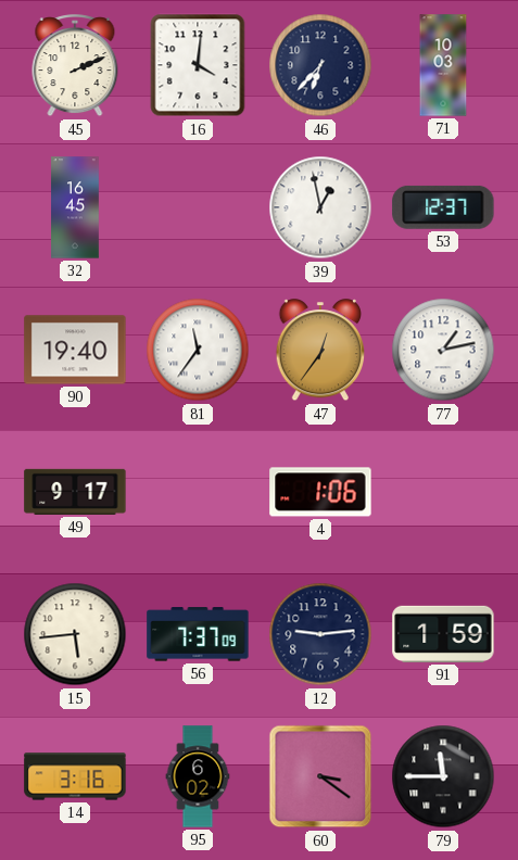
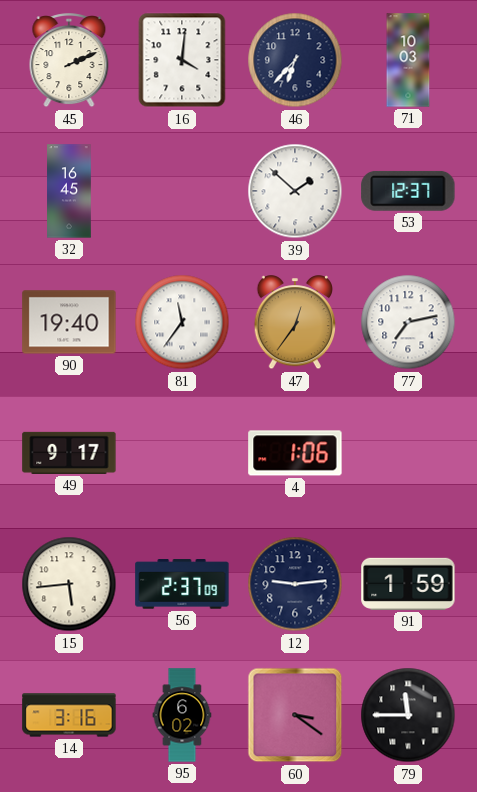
39: 12:58 -> 1:52
77: 1:13 -> 7:13
56: 7:37 -> 2:37
